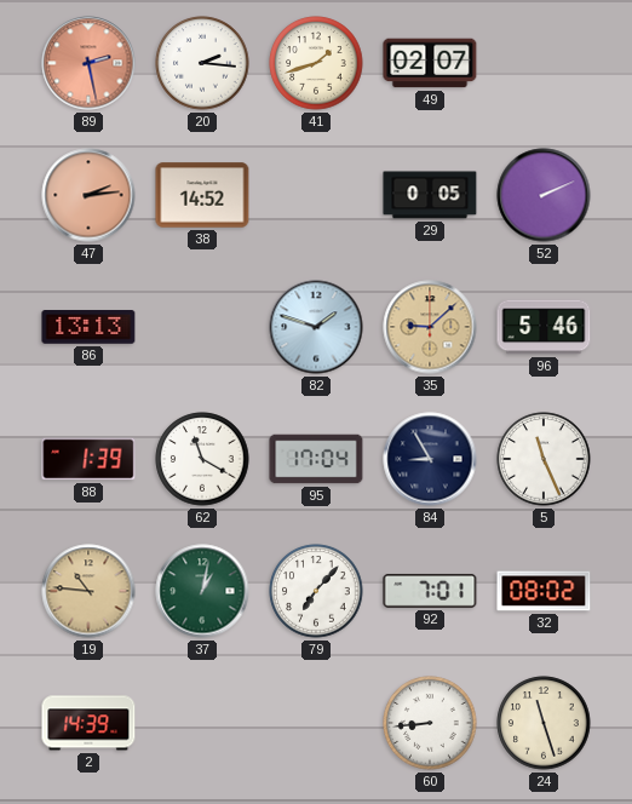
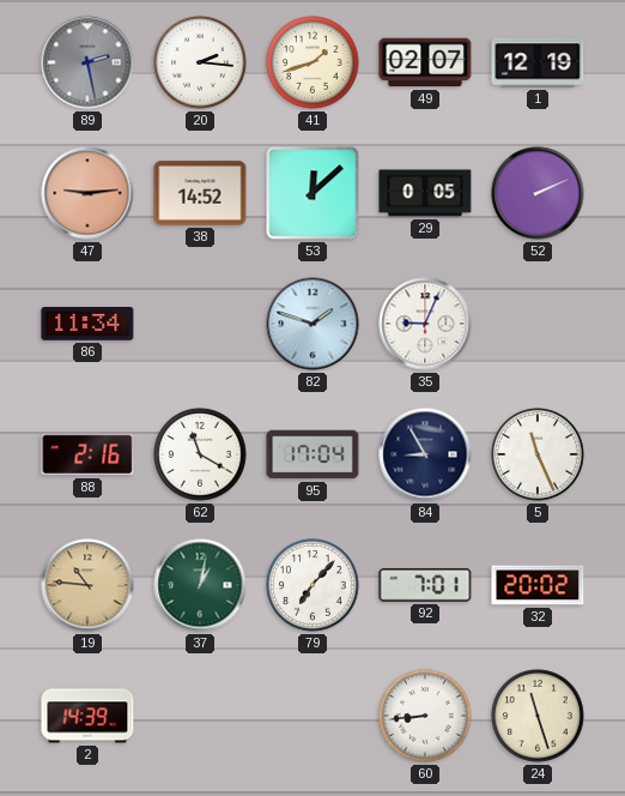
89 dial: salmon -> grey
1: none -> 12:19
47: 2:14 -> 9:14
53: none -> 12:08
86: 13:13 -> 11:34
35: 9:08 -> 9:04
35 dial: champagne -> white
96: 5:46 -> none
88: 1:39 -> 2:16
32: 08:02 -> 20:02
